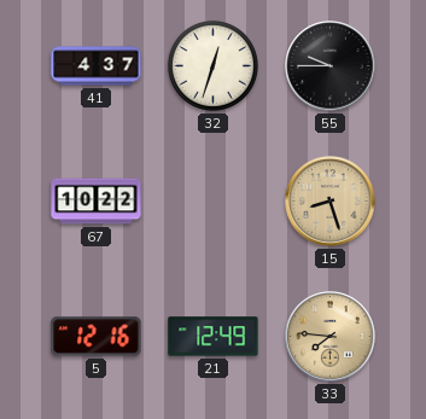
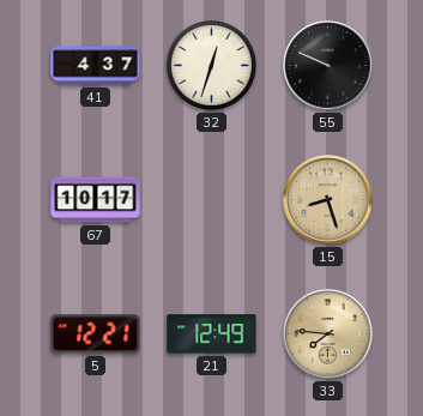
55: 9:45 -> 9:49
67: 10:22 -> 10:17
5: 12:16 -> 12:21
